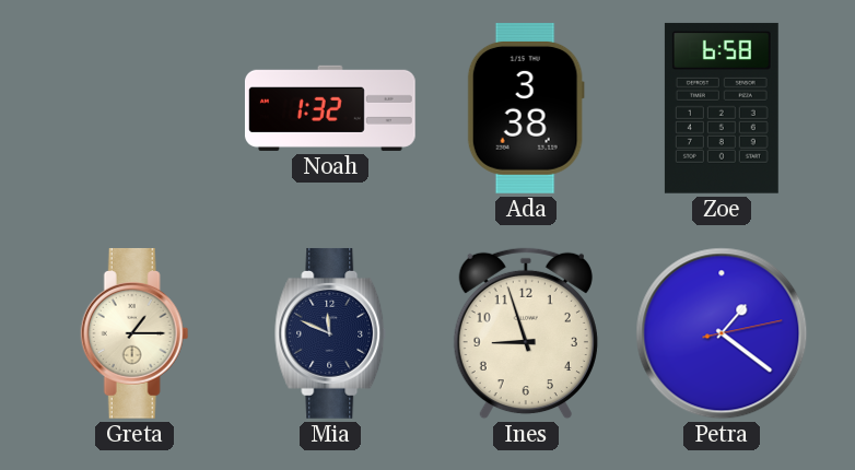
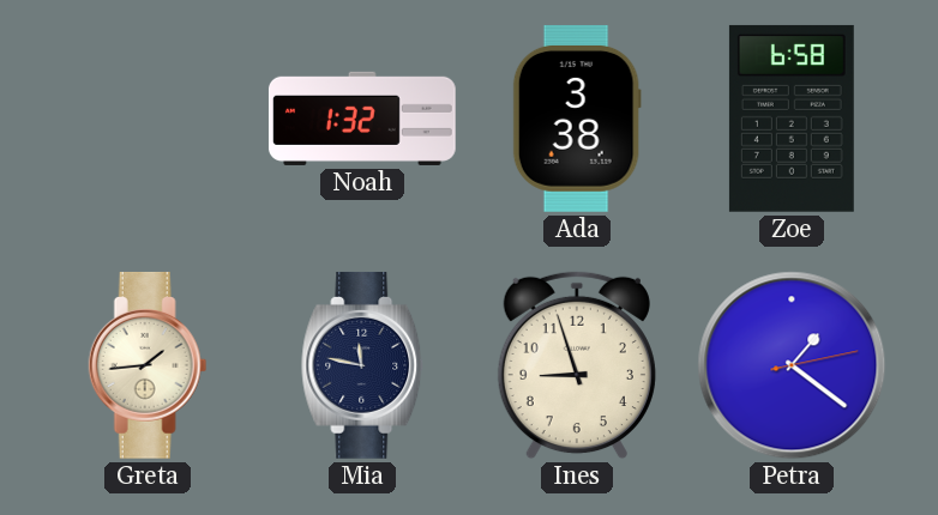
Greta: 1:15 -> 1:44
Mia: 11:49 -> 11:47
